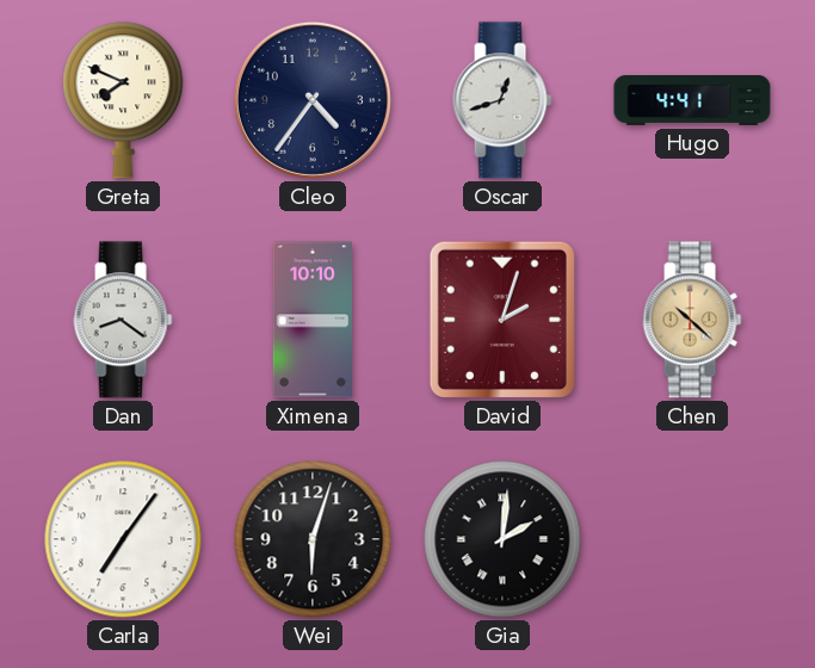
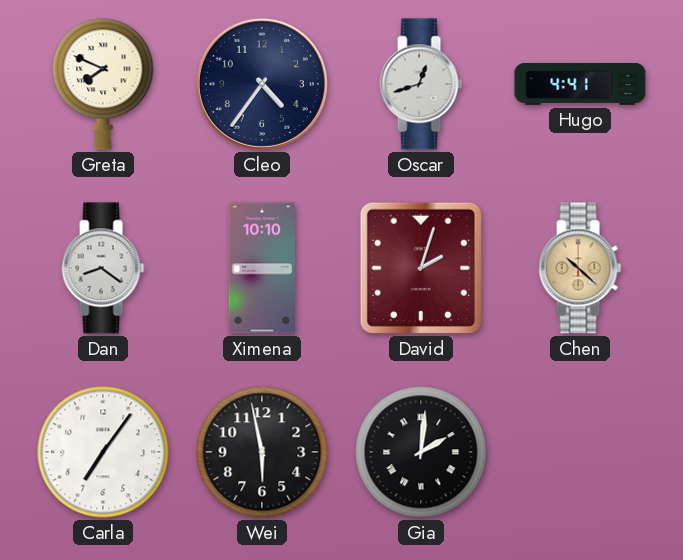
Wei: 6:03 -> 5:58
